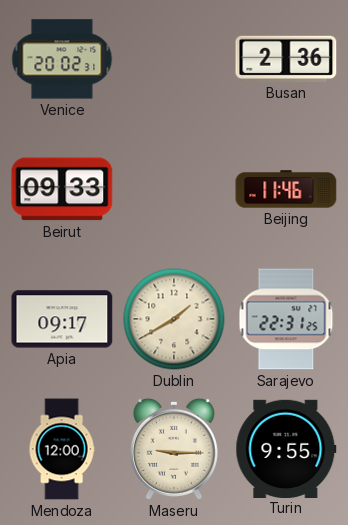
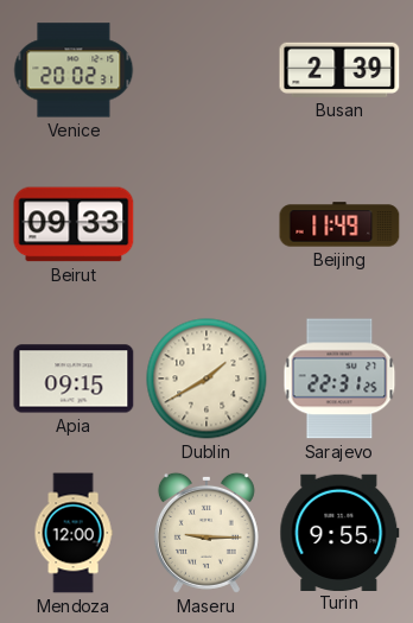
Busan: 2:36 -> 2:39
Beijing: 11:46 -> 11:49
Apia: 09:17 -> 09:15
